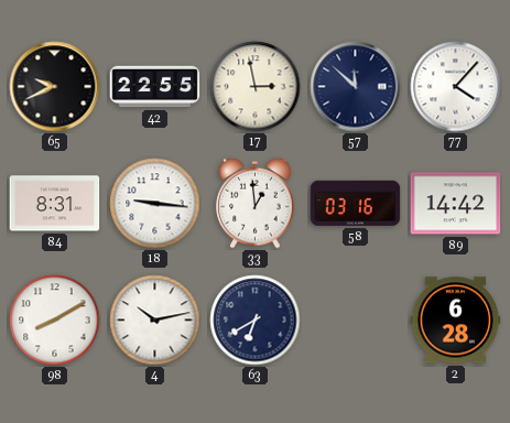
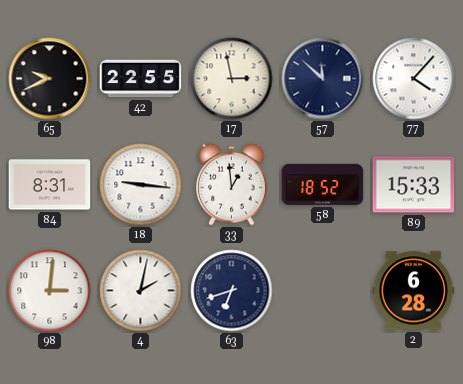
58: 03:16 -> 18:52
89: 14:42 -> 15:33
98: 8:10 -> 3:01
4: 10:13 -> 2:02
63: 6:40 -> 6:42
